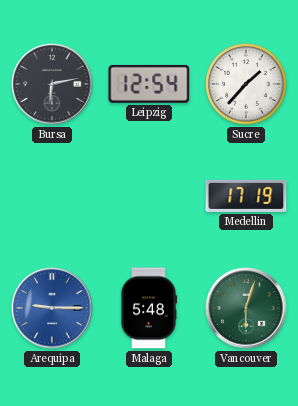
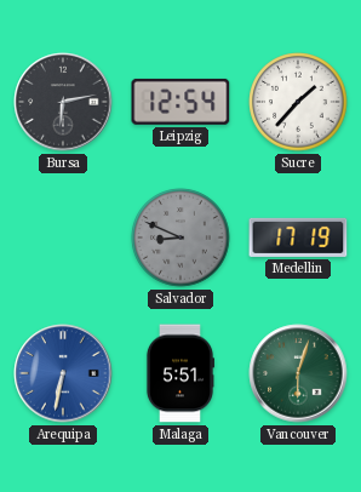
Salvador: none -> 8:49
Arequipa: 9:15 -> 6:32
Malaga: 5:48 -> 5:51
